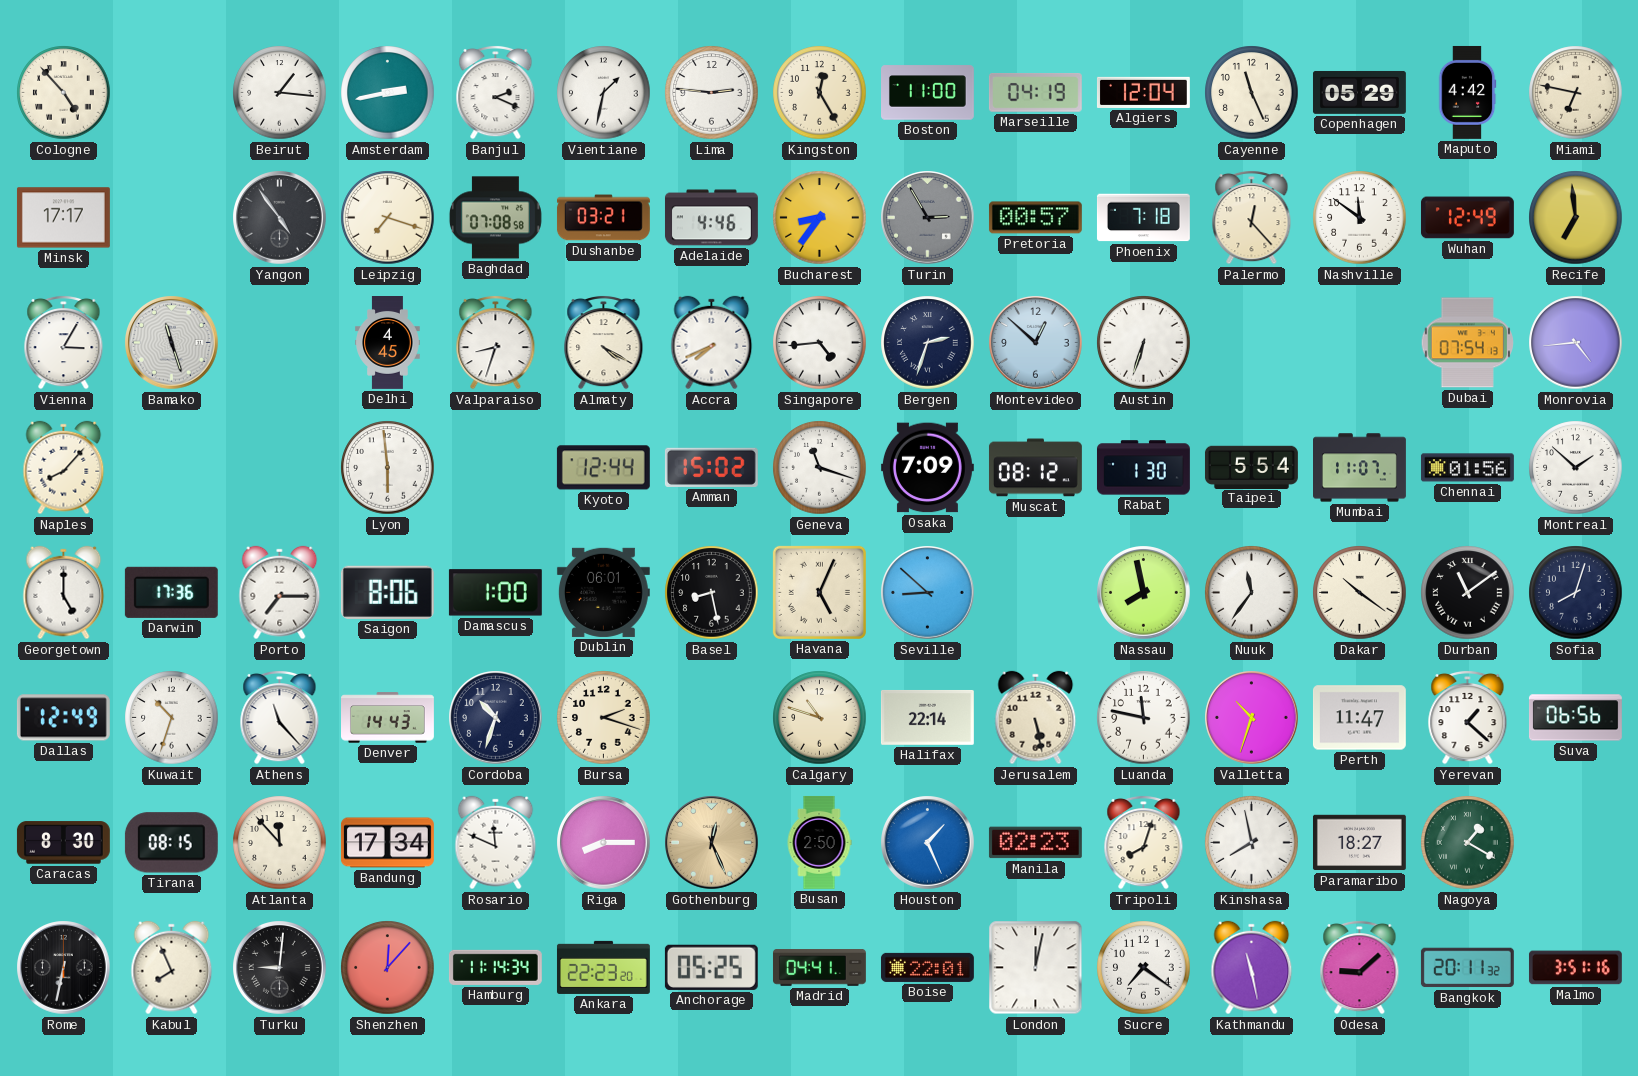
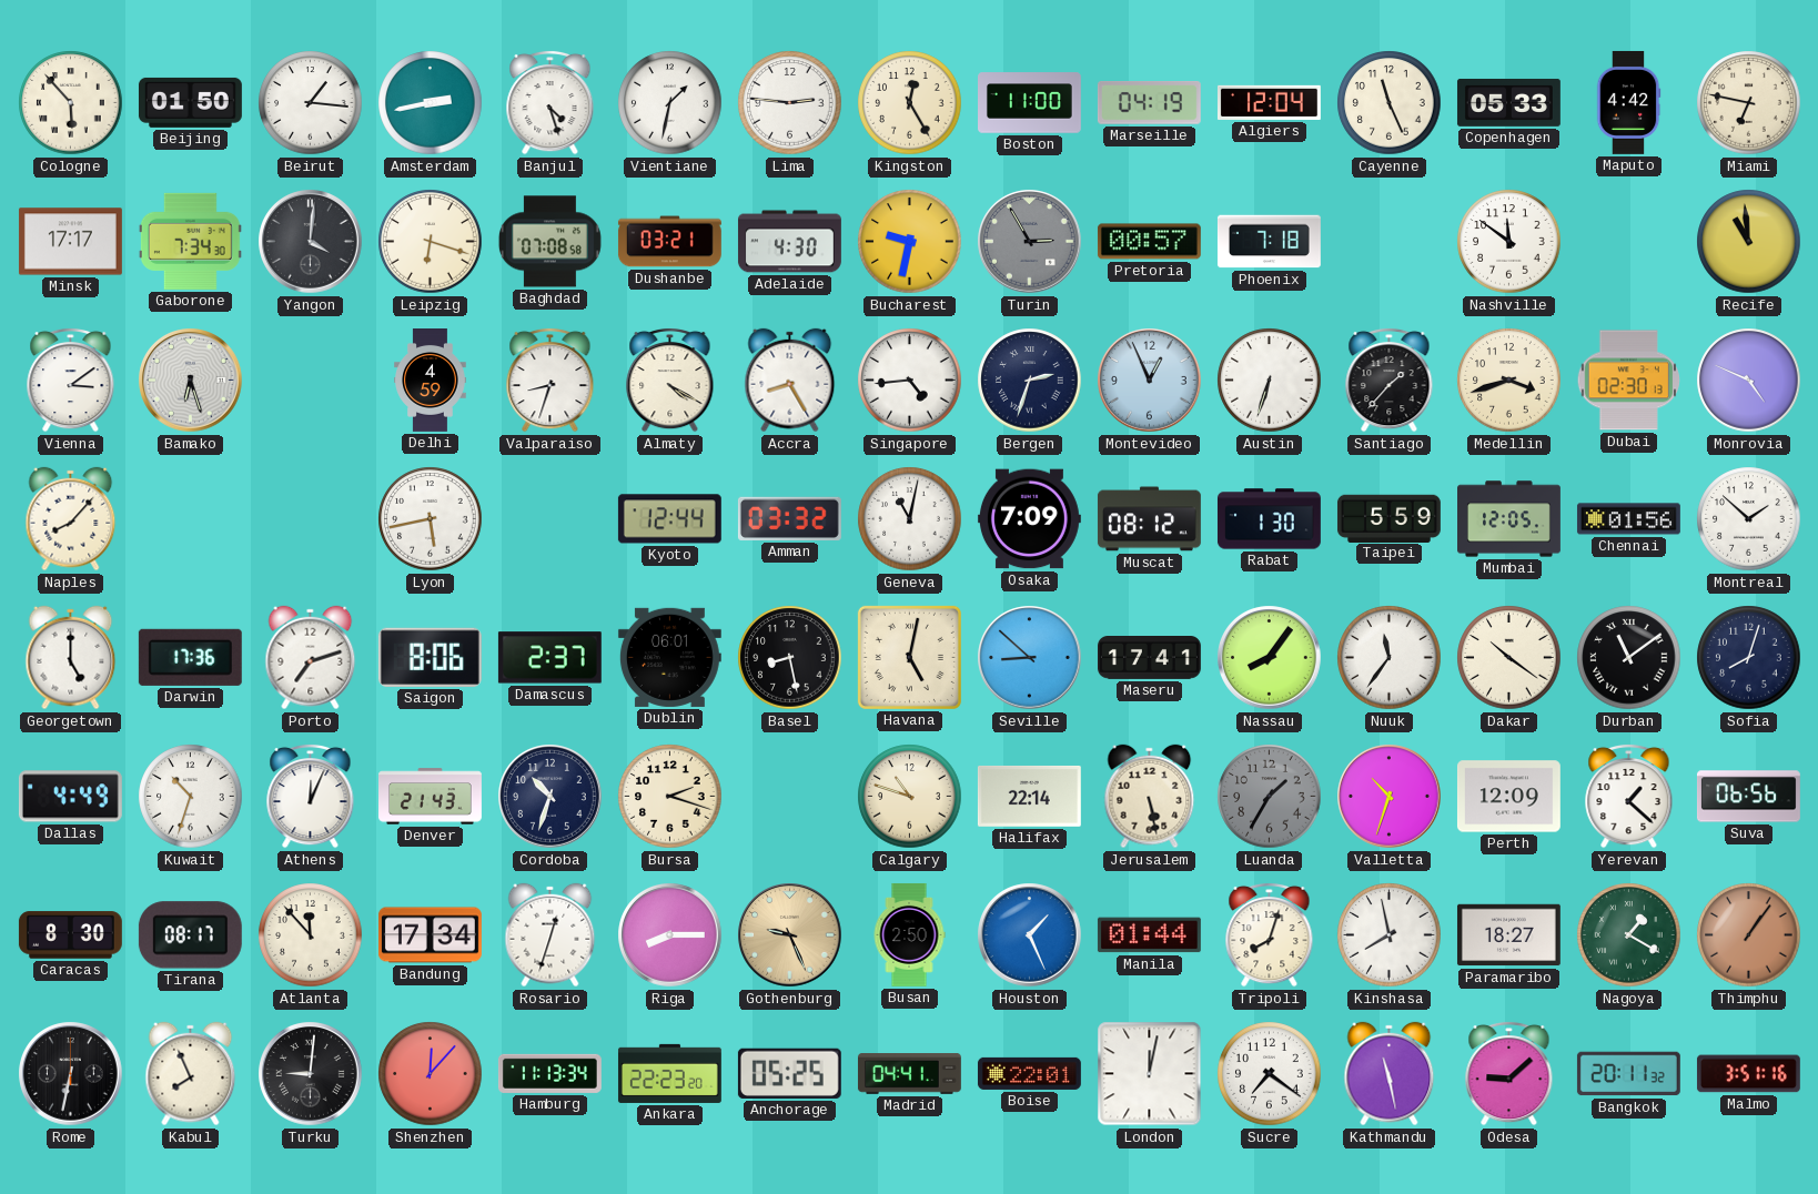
Cologne: 4:53 -> 5:53
Beijing: none -> 01:50
Banjul: 2:19 -> 4:27
Copenhagen: 05:29 -> 05:33
Gaborone: none -> 7:34
Yangon: 4:54 -> 4:01
Leipzig: 7:18 -> 6:18
Adelaide: 4:46 -> 4:30
Bucharest: 8:36 -> 9:32
Palermo: 12:23 -> none
Wuhan: 12:49 -> none
Recife: 6:59 -> 10:59
Vienna: 3:05 -> 3:09
Bamako: 11:27 -> 6:27
Delhi: 4:45 -> 4:59
Accra: 7:41 -> 8:25
Montevideo: 12:52 -> 12:56
Santiago: none -> 1:37
Medellin: none -> 3:42
Dubai: 07:54 -> 02:30
Monrovia: 4:44 -> 4:49
Lyon: 5:59 -> 5:43
Amman: 15:02 -> 03:32
Geneva: 11:18 -> 11:02
Taipei: 5:54 -> 5:59
Mumbai: 11:07 -> 12:05
Porto: 7:15 -> 7:12
Damascus: 1:00 -> 2:37
Havana: 5:04 -> 5:02
Maseru: none -> 17:41
Nassau: 7:58 -> 8:06
Dallas: 12:49 -> 4:49
Athens: 11:23 -> 12:04
Denver: 14:43 -> 21:43
Luanda: 11:47 -> 1:35
Luanda dial: white -> grey
Perth: 11:47 -> 12:09
Tirana: 08:15 -> 08:17
Rosario: 11:49 -> 12:33
Gothenburg: 12:26 -> 9:26
Manila: 02:23 -> 01:44
Thimphu: none -> 1:06
Hamburg: 11:14 -> 11:13
